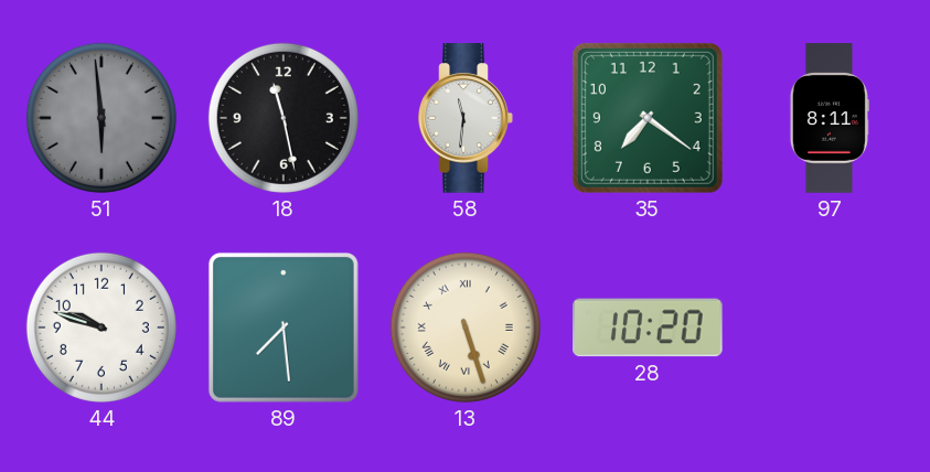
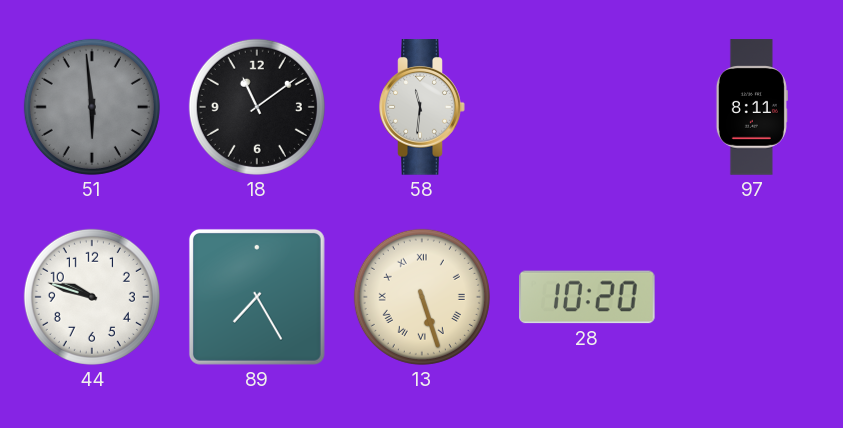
18: 11:28 -> 11:09
35: 7:21 -> none
89: 7:29 -> 7:25
